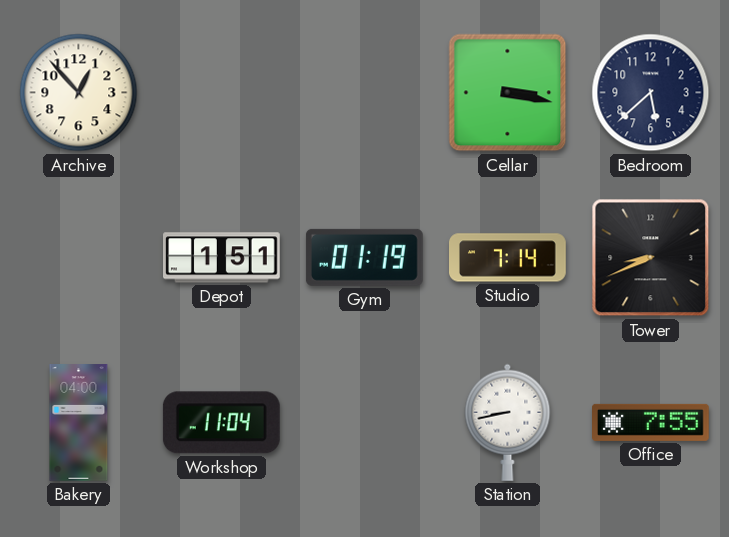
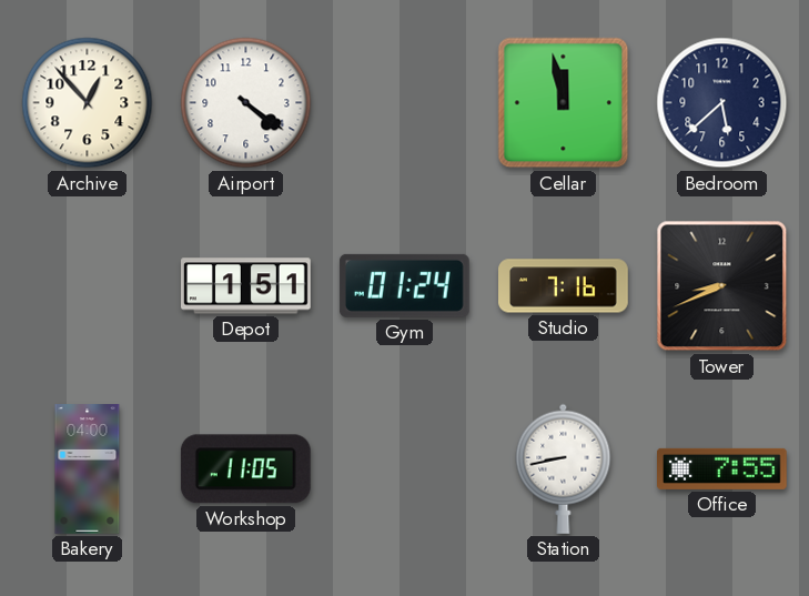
Airport: none -> 4:21
Cellar: 3:17 -> 11:58
Gym: 01:19 -> 01:24
Studio: 7:14 -> 7:16
Workshop: 11:04 -> 11:05
